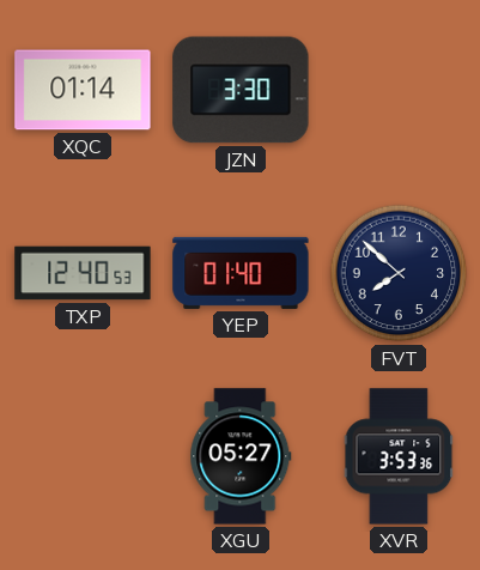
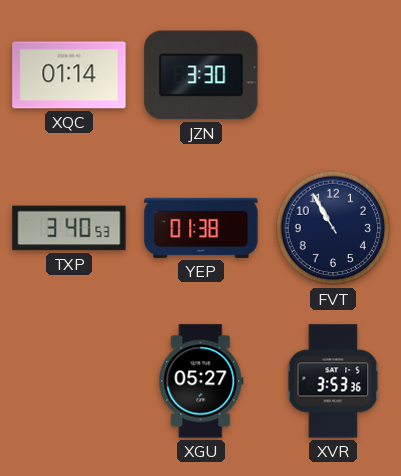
TXP: 12:40 -> 3:40
YEP: 01:40 -> 01:38
FVT: 7:52 -> 10:55
